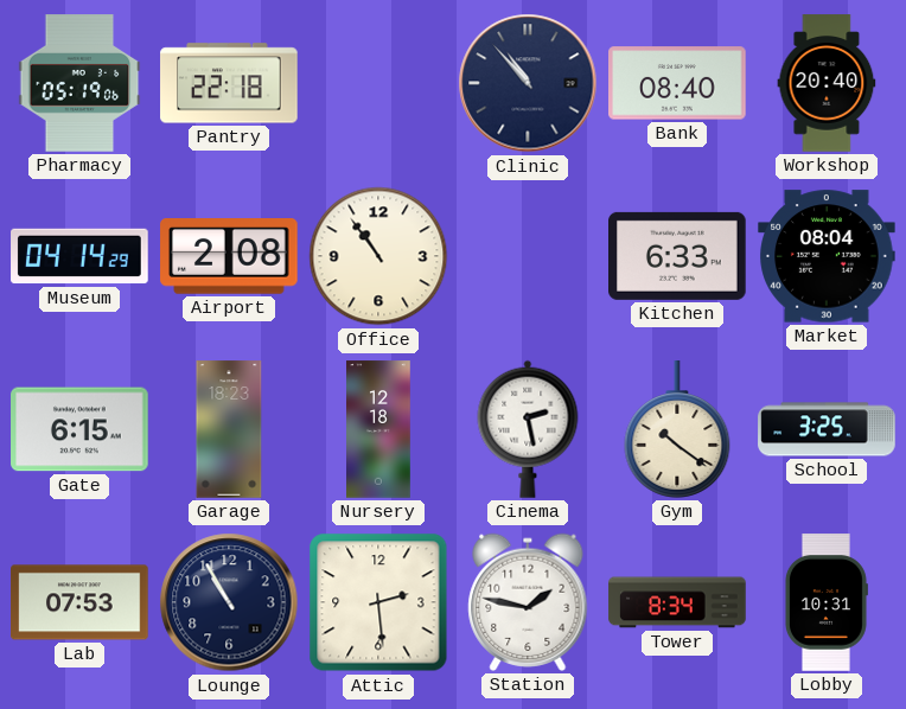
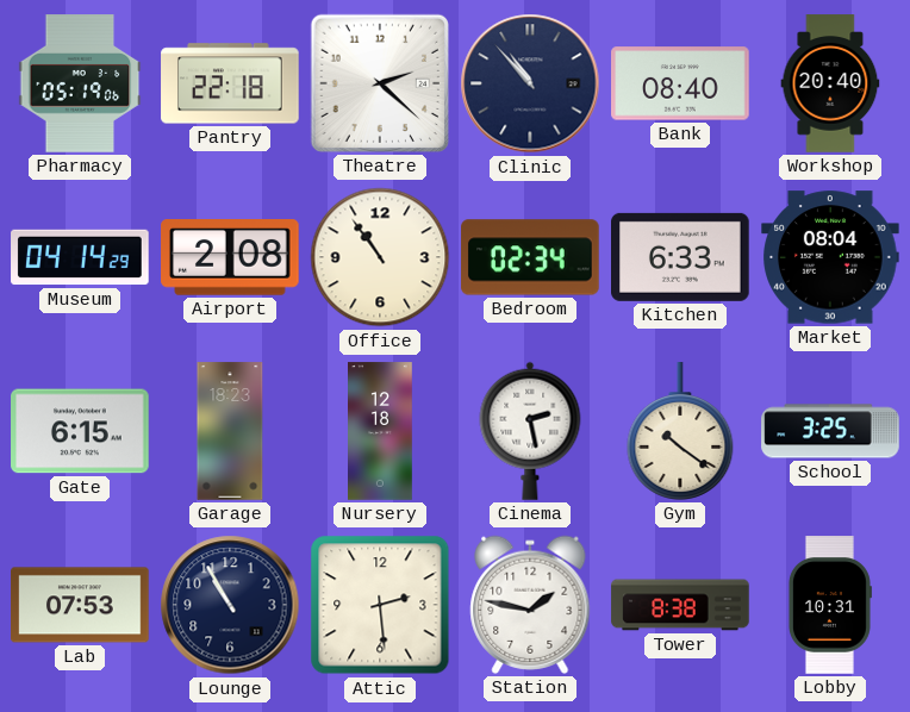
Theatre: none -> 2:22
Bedroom: none -> 02:34
Tower: 8:34 -> 8:38
